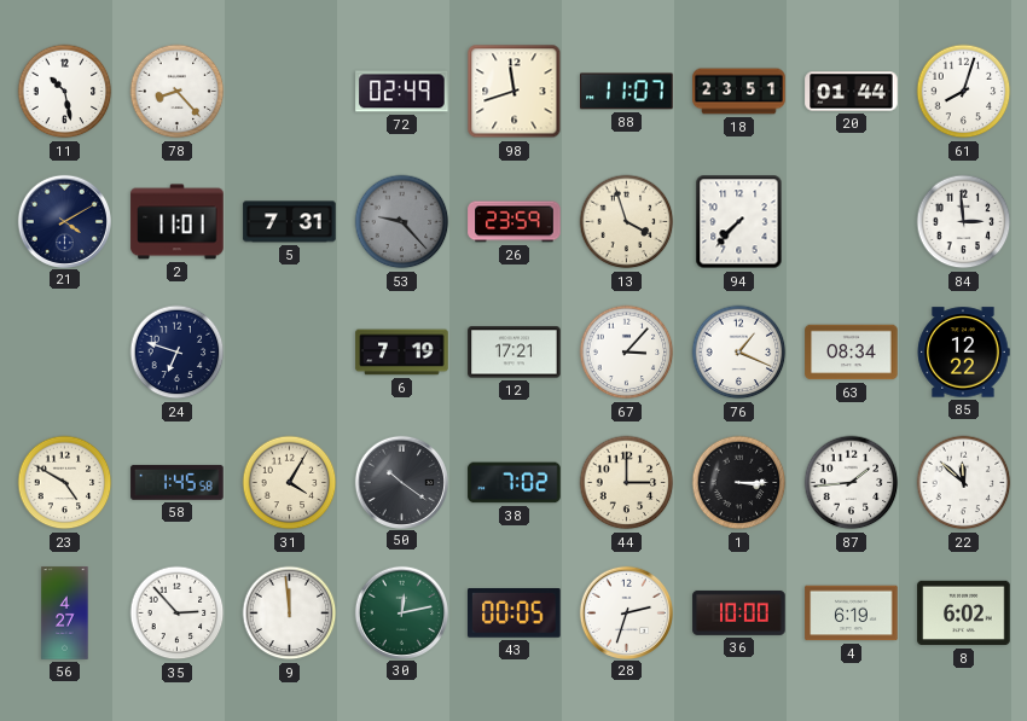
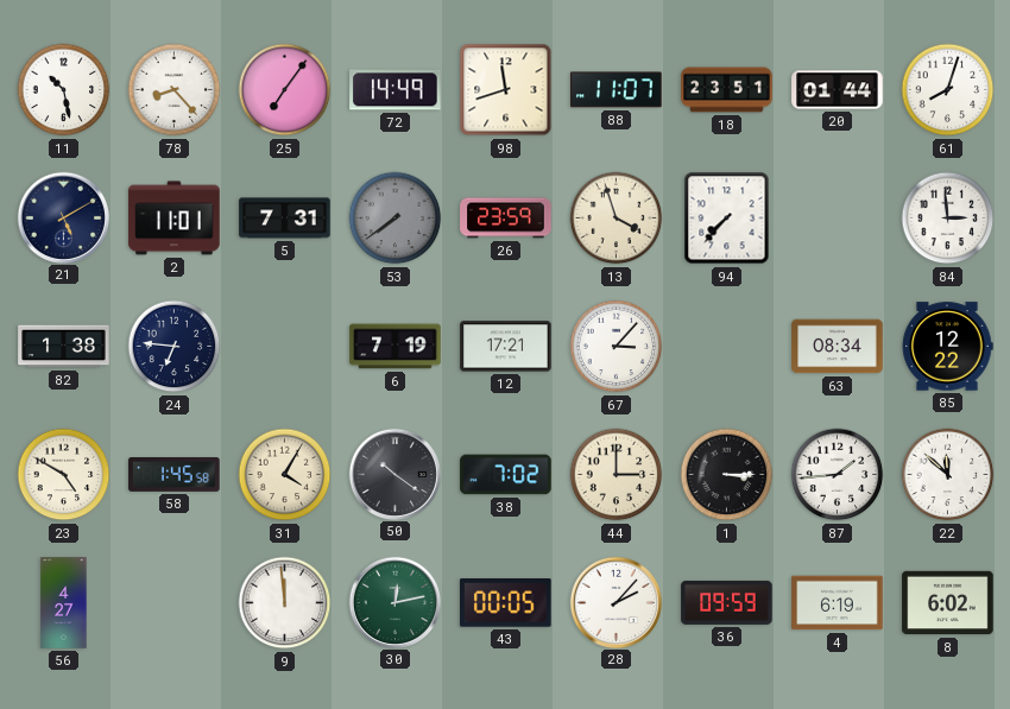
25: none -> 7:06
72: 02:49 -> 14:49
21: 4:10 -> 5:10
53: 9:23 -> 7:39
82: none -> 1:38
24: 6:48 -> 6:46
76: 1:19 -> none
35: 2:53 -> none
28: 2:33 -> 2:07
36: 10:00 -> 09:59
